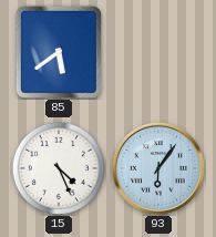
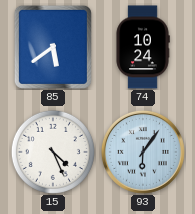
74: none -> 10:24
